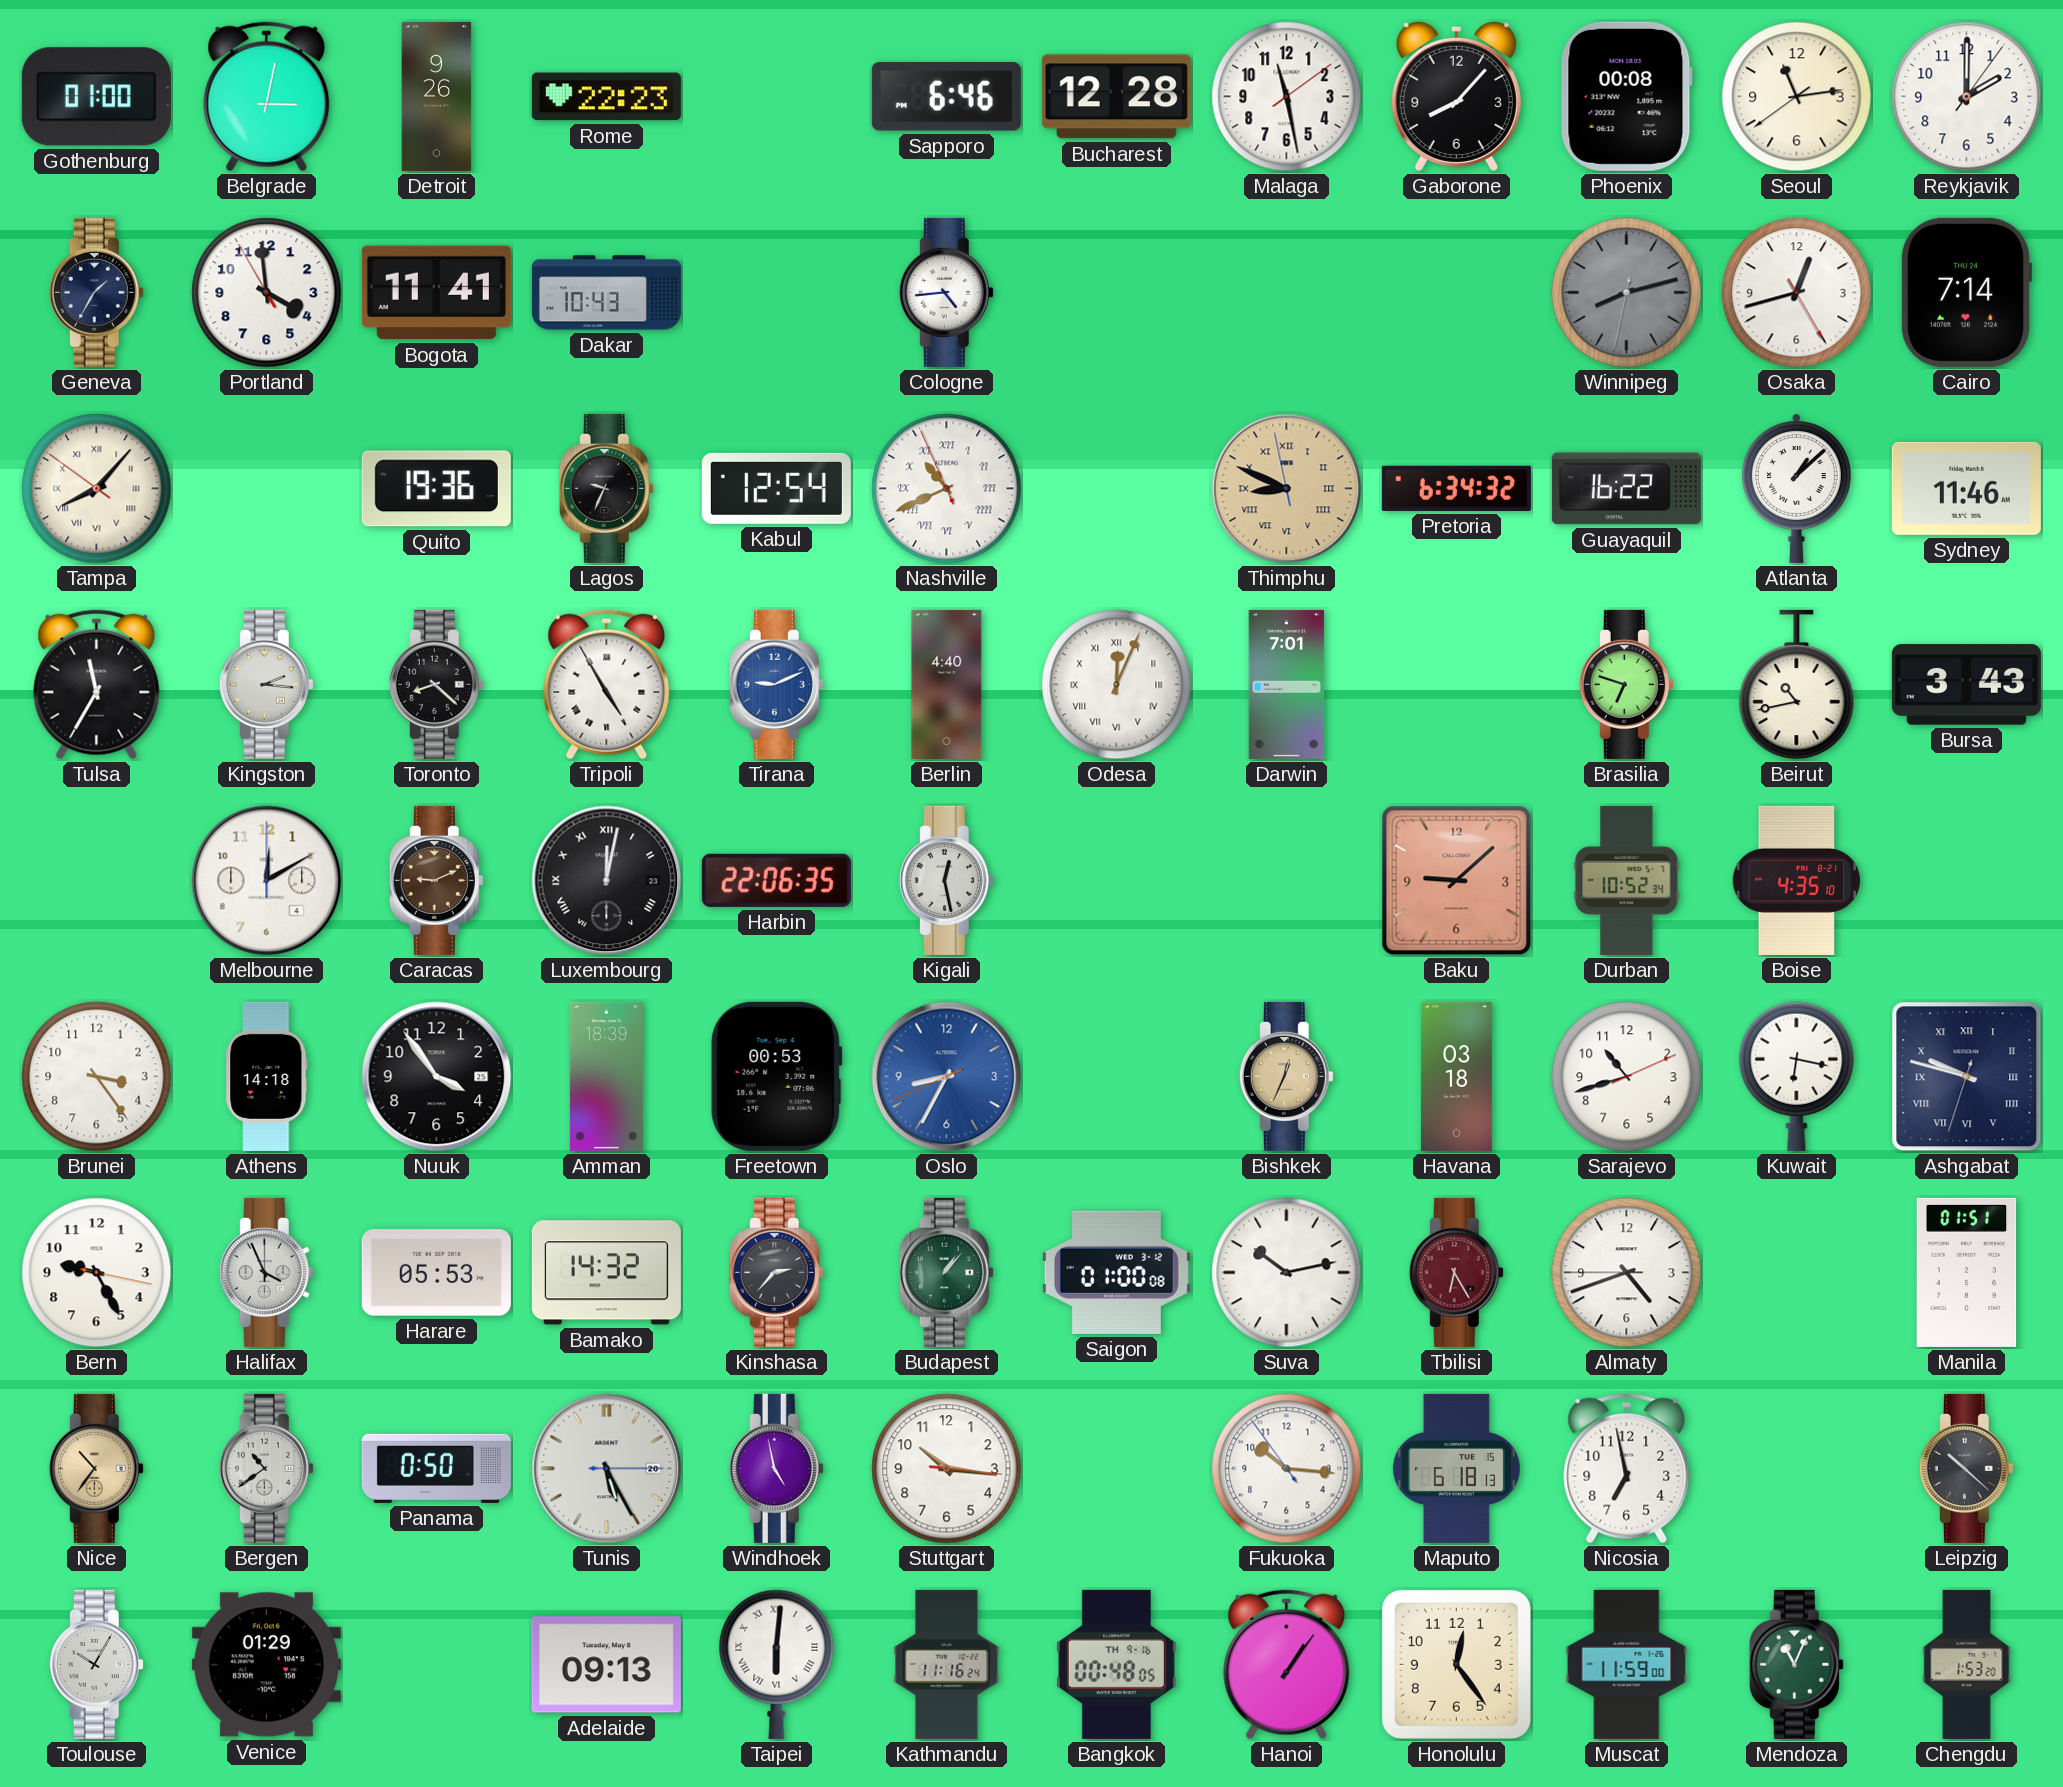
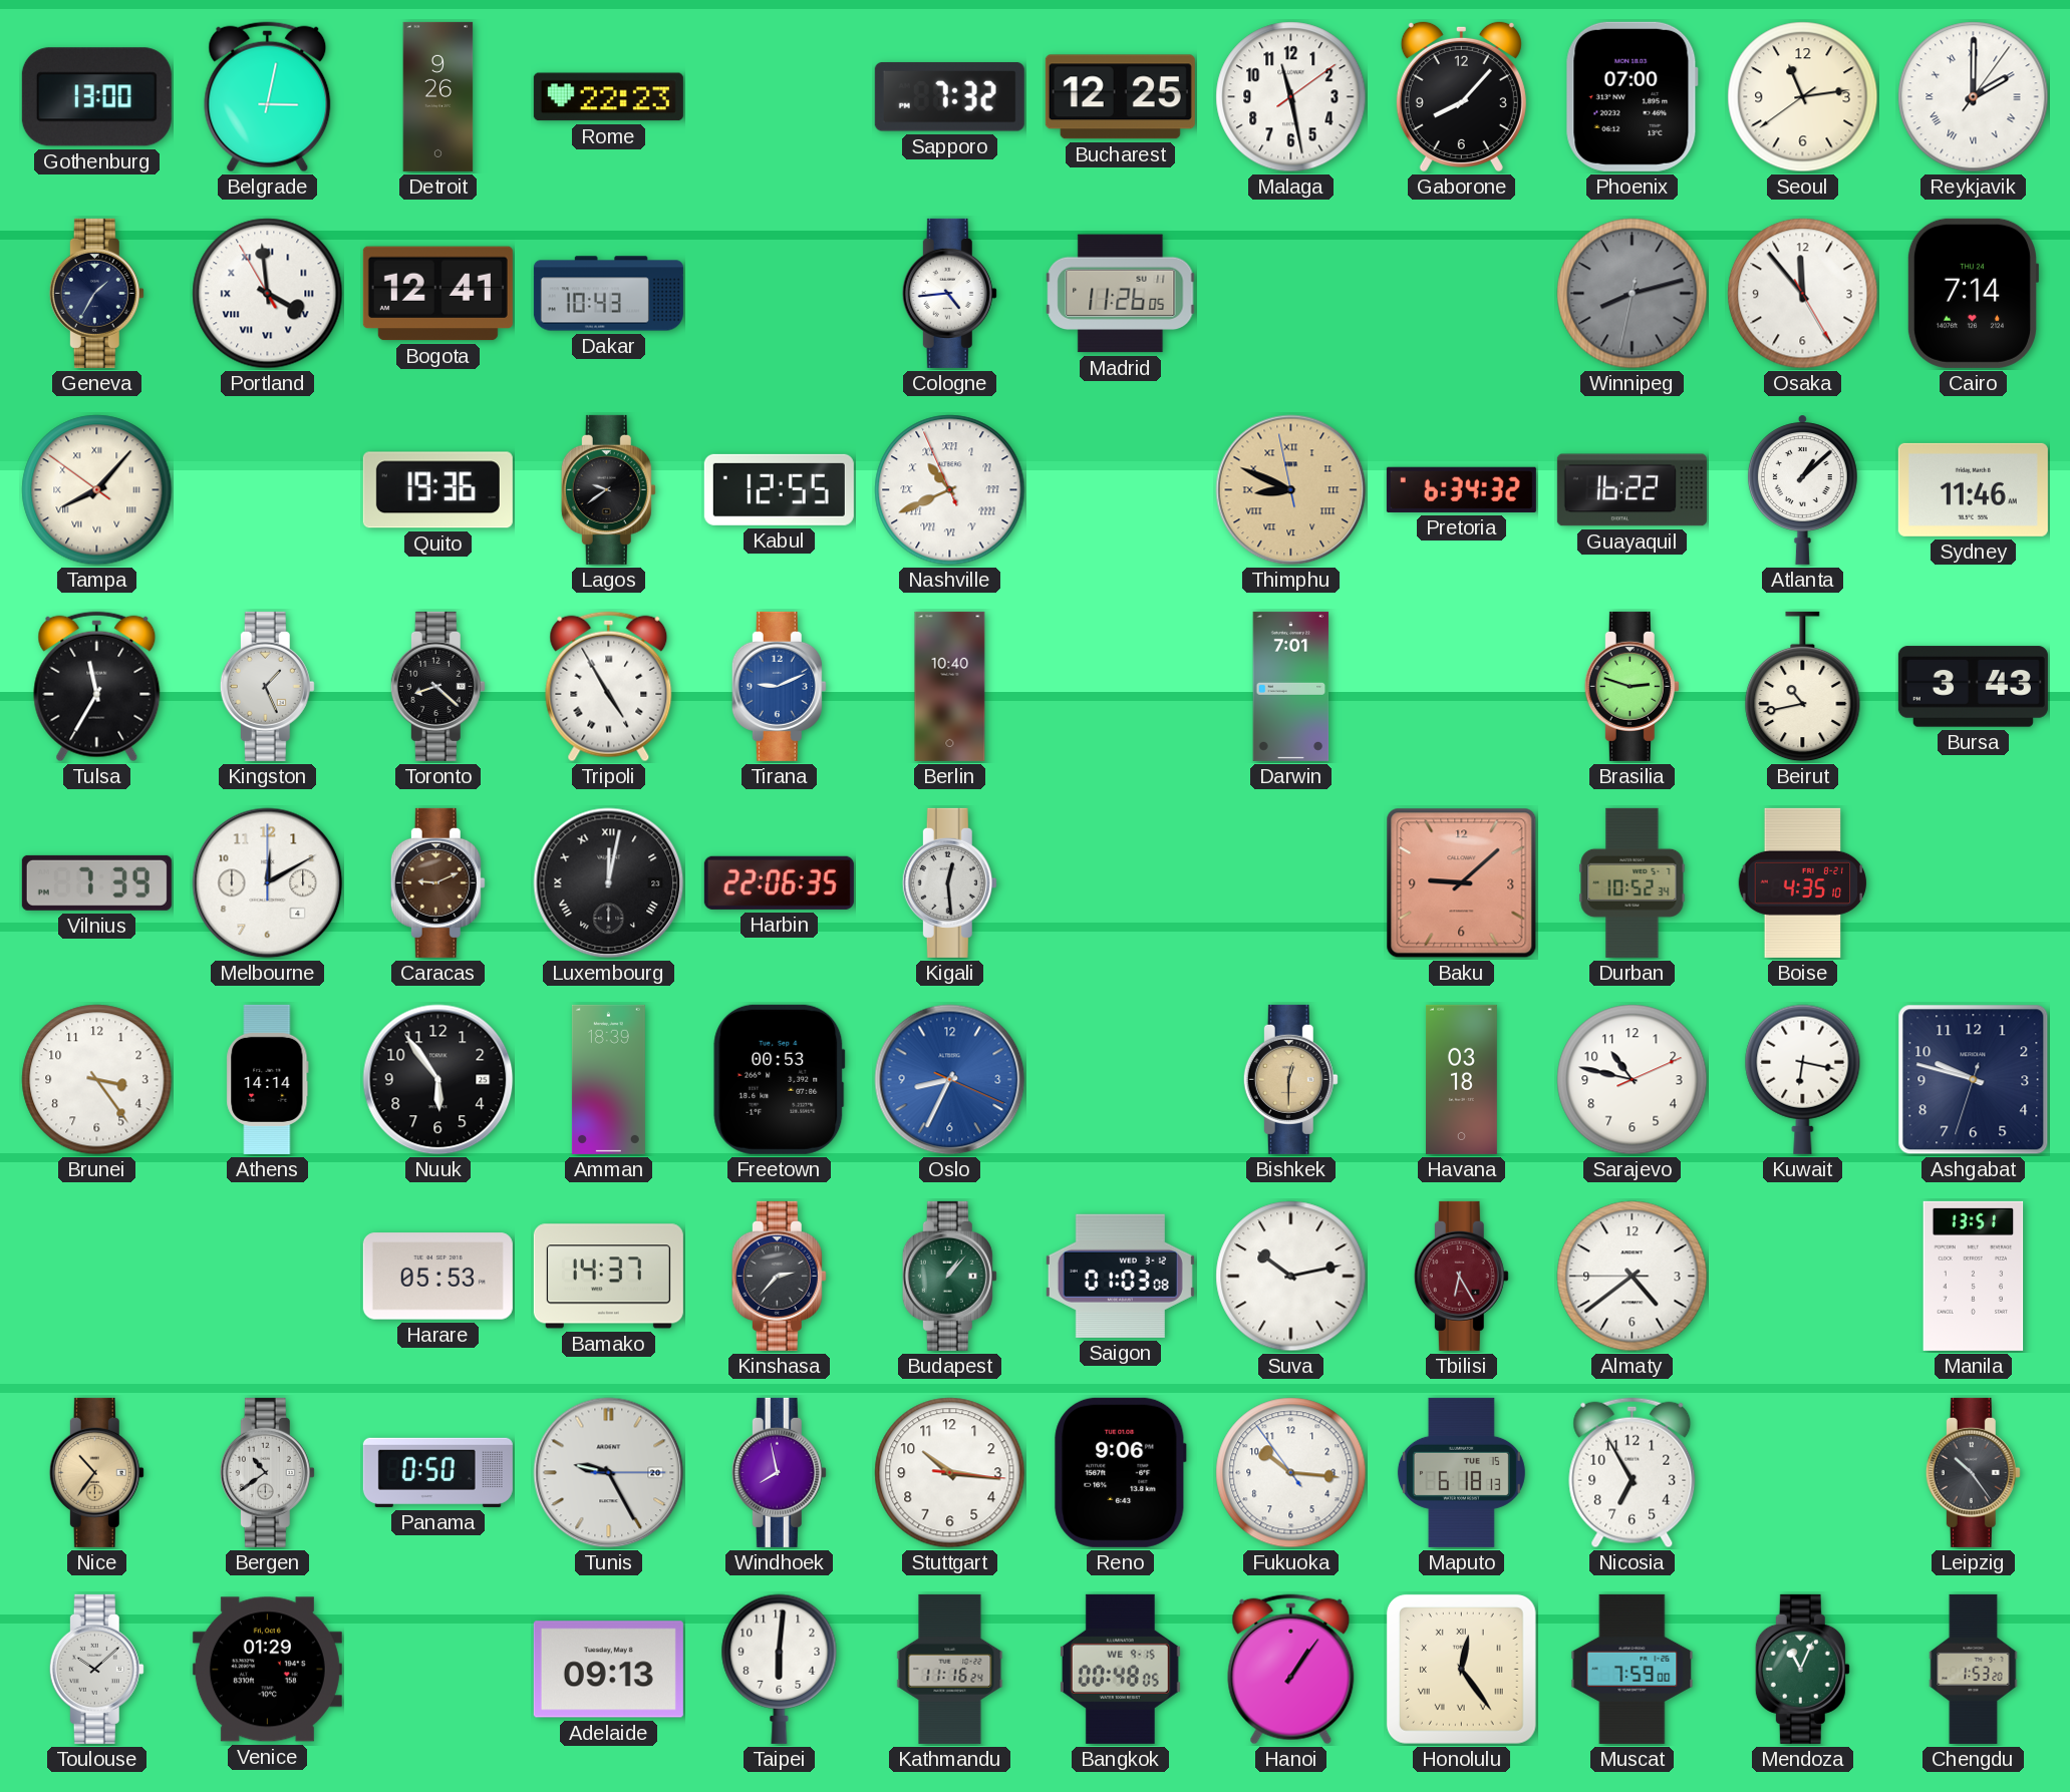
Gothenburg: 01:00 -> 13:00
Sapporo: 6:46 -> 7:32
Bucharest: 12:28 -> 12:25
Phoenix: 00:08 -> 07:00
Reykjavik numerals: Arabic -> Roman
Portland numerals: Arabic -> Roman
Bogota: 11:41 -> 12:41
Madrid: none -> 11:26
Osaka: 12:42 -> 11:53
Lagos: 9:34 -> 9:39
Kabul: 12:54 -> 12:55
Kingston: 2:16 -> 1:26
Berlin: 4:40 -> 10:40
Odesa: 12:04 -> none
Brasilia: 6:48 -> 2:48
Vilnius: none -> 7:39
Kigali: 12:28 -> 12:29
Athens: 14:18 -> 14:14
Nuuk: 3:54 -> 5:54
Oslo: 8:34:41 -> 8:34:19
Bishkek: 12:34 -> 12:30
Sarajevo: 10:42 -> 10:47
Ashgabat numerals: Roman -> Arabic
Bern: 9:25 -> none
Halifax: 3:56 -> none
Bamako: 14:32 -> 14:37
Saigon: 01:00 -> 01:03
Almaty: 4:41 -> 4:38
Manila: 01:51 -> 13:51
Tunis: 5:25 -> 9:25
Windhoek: 4:58 -> 7:58
Reno: none -> 9:06
Nicosia: 6:58 -> 6:55
Leipzig: 10:22 -> 10:24
Toulouse: 10:05 -> 10:08
Taipei numerals: Roman -> Arabic
Bangkok date: TH 9-16 -> WE 9-15
Honolulu numerals: Arabic -> Roman
Muscat: 11:59 -> 7:59
